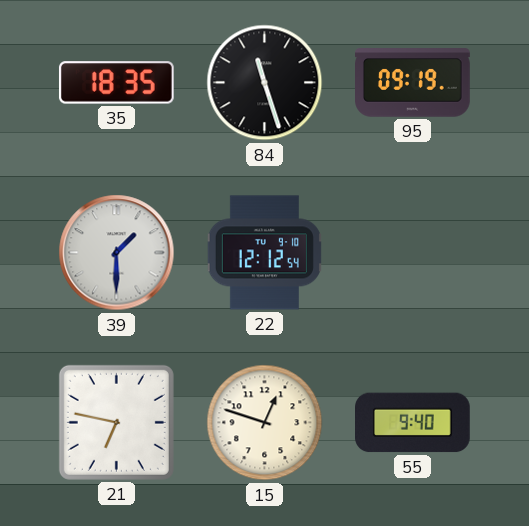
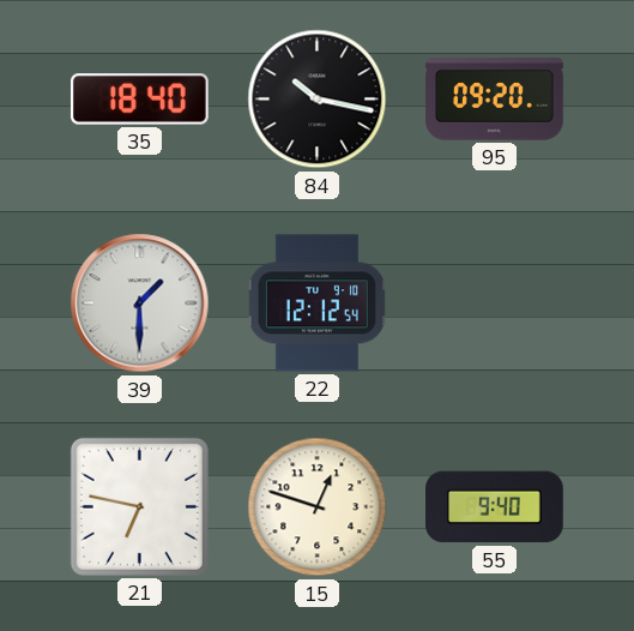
35: 18:35 -> 18:40
84: 11:27 -> 10:17
95: 09:19 -> 09:20
